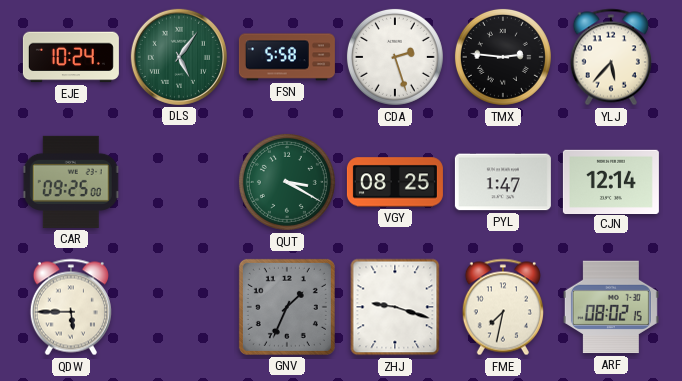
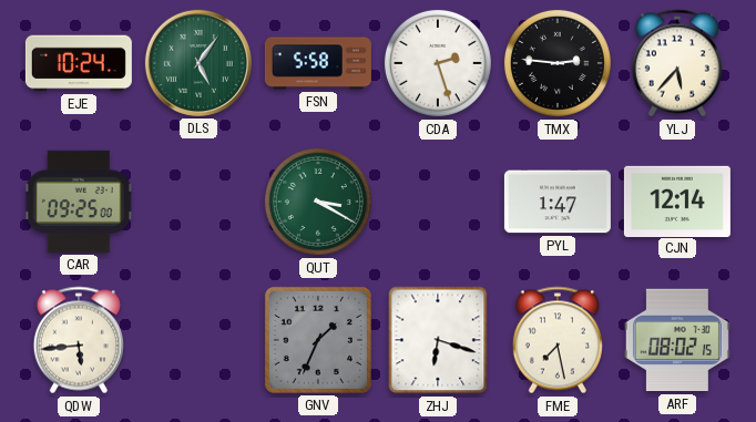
VGY: 08:25 -> none
QDW: 5:45 -> 5:44
ZHJ: 9:18 -> 6:18
FME: 7:32 -> 7:28
